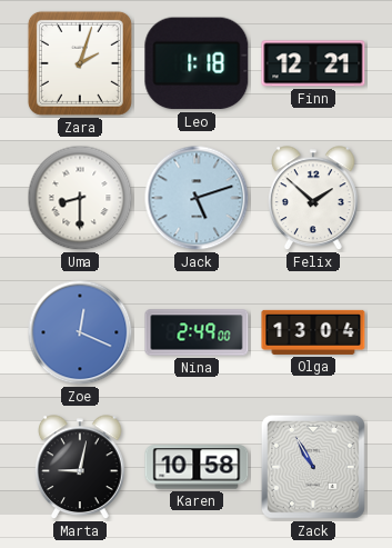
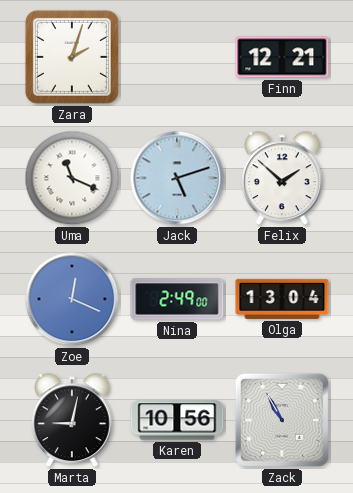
Leo: 1:18 -> none
Uma: 8:30 -> 11:19
Karen: 10:58 -> 10:56
